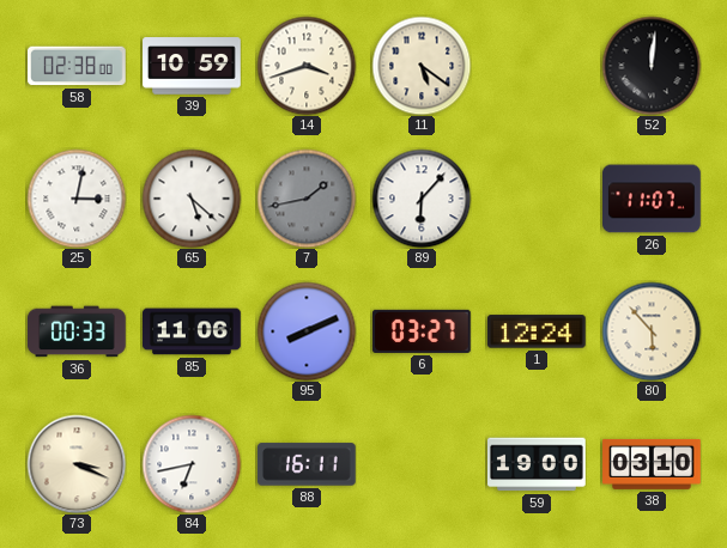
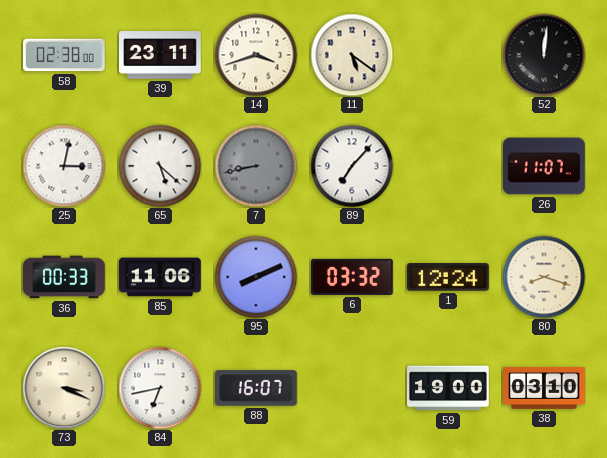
39: 10:59 -> 23:11
7: 1:43 -> 8:43
89: 6:07 -> 7:07
6: 03:27 -> 03:32
80: 5:53 -> 8:18
88: 16:11 -> 16:07
